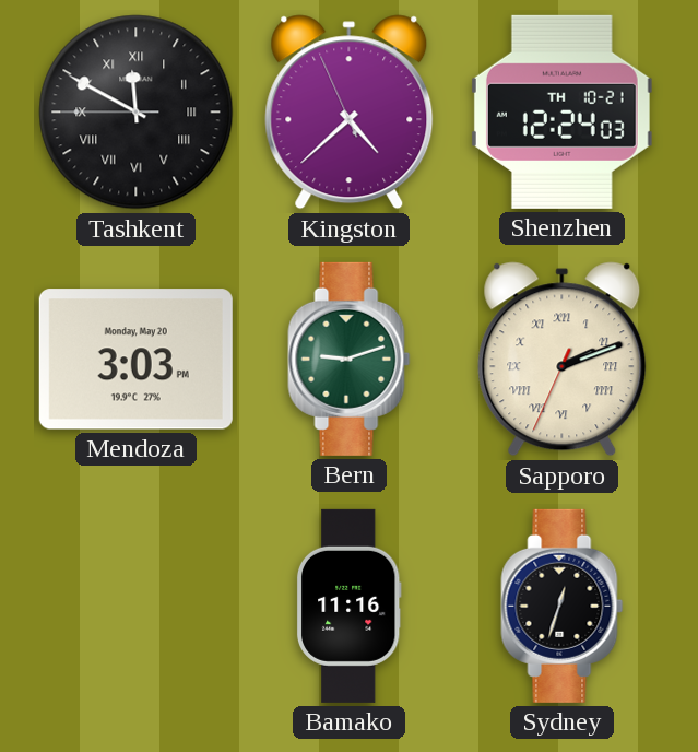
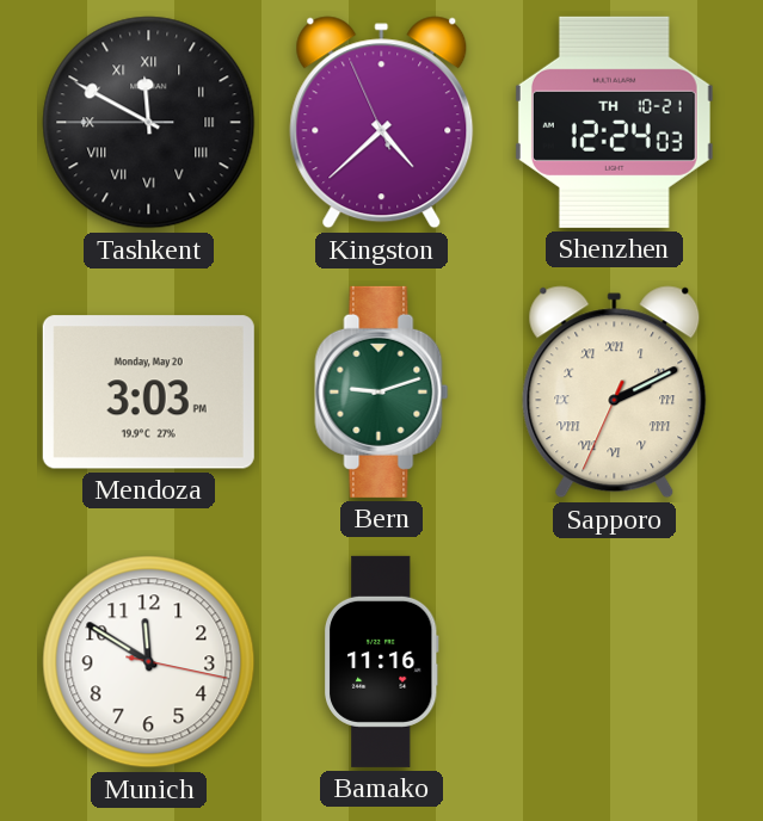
Sapporo: 2:11 -> 2:10
Munich: none -> 11:50
Sydney: 12:33 -> none
